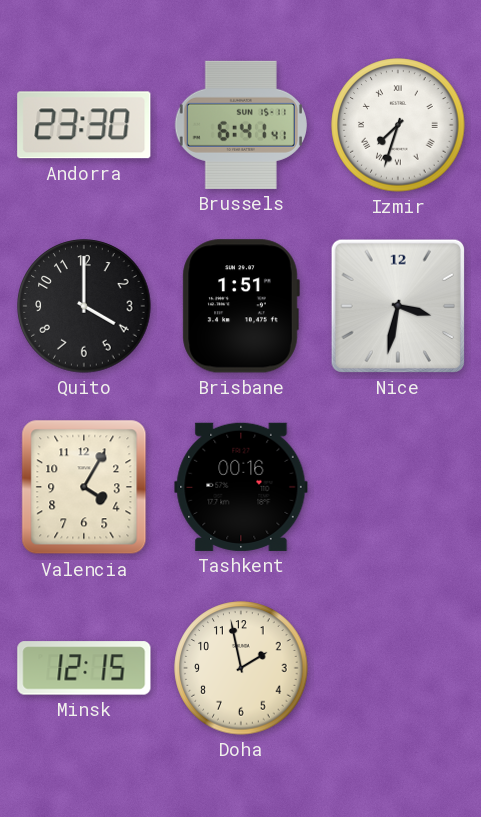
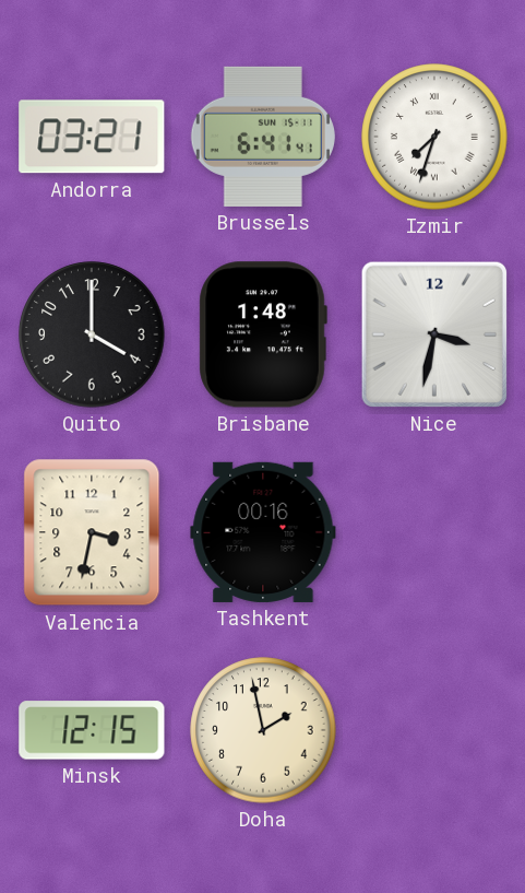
Andorra: 23:30 -> 03:21
Brisbane: 1:51 -> 1:48
Valencia: 4:05 -> 3:32
